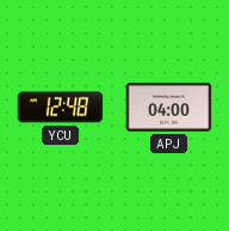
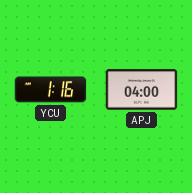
YCU: 12:48 -> 1:16
